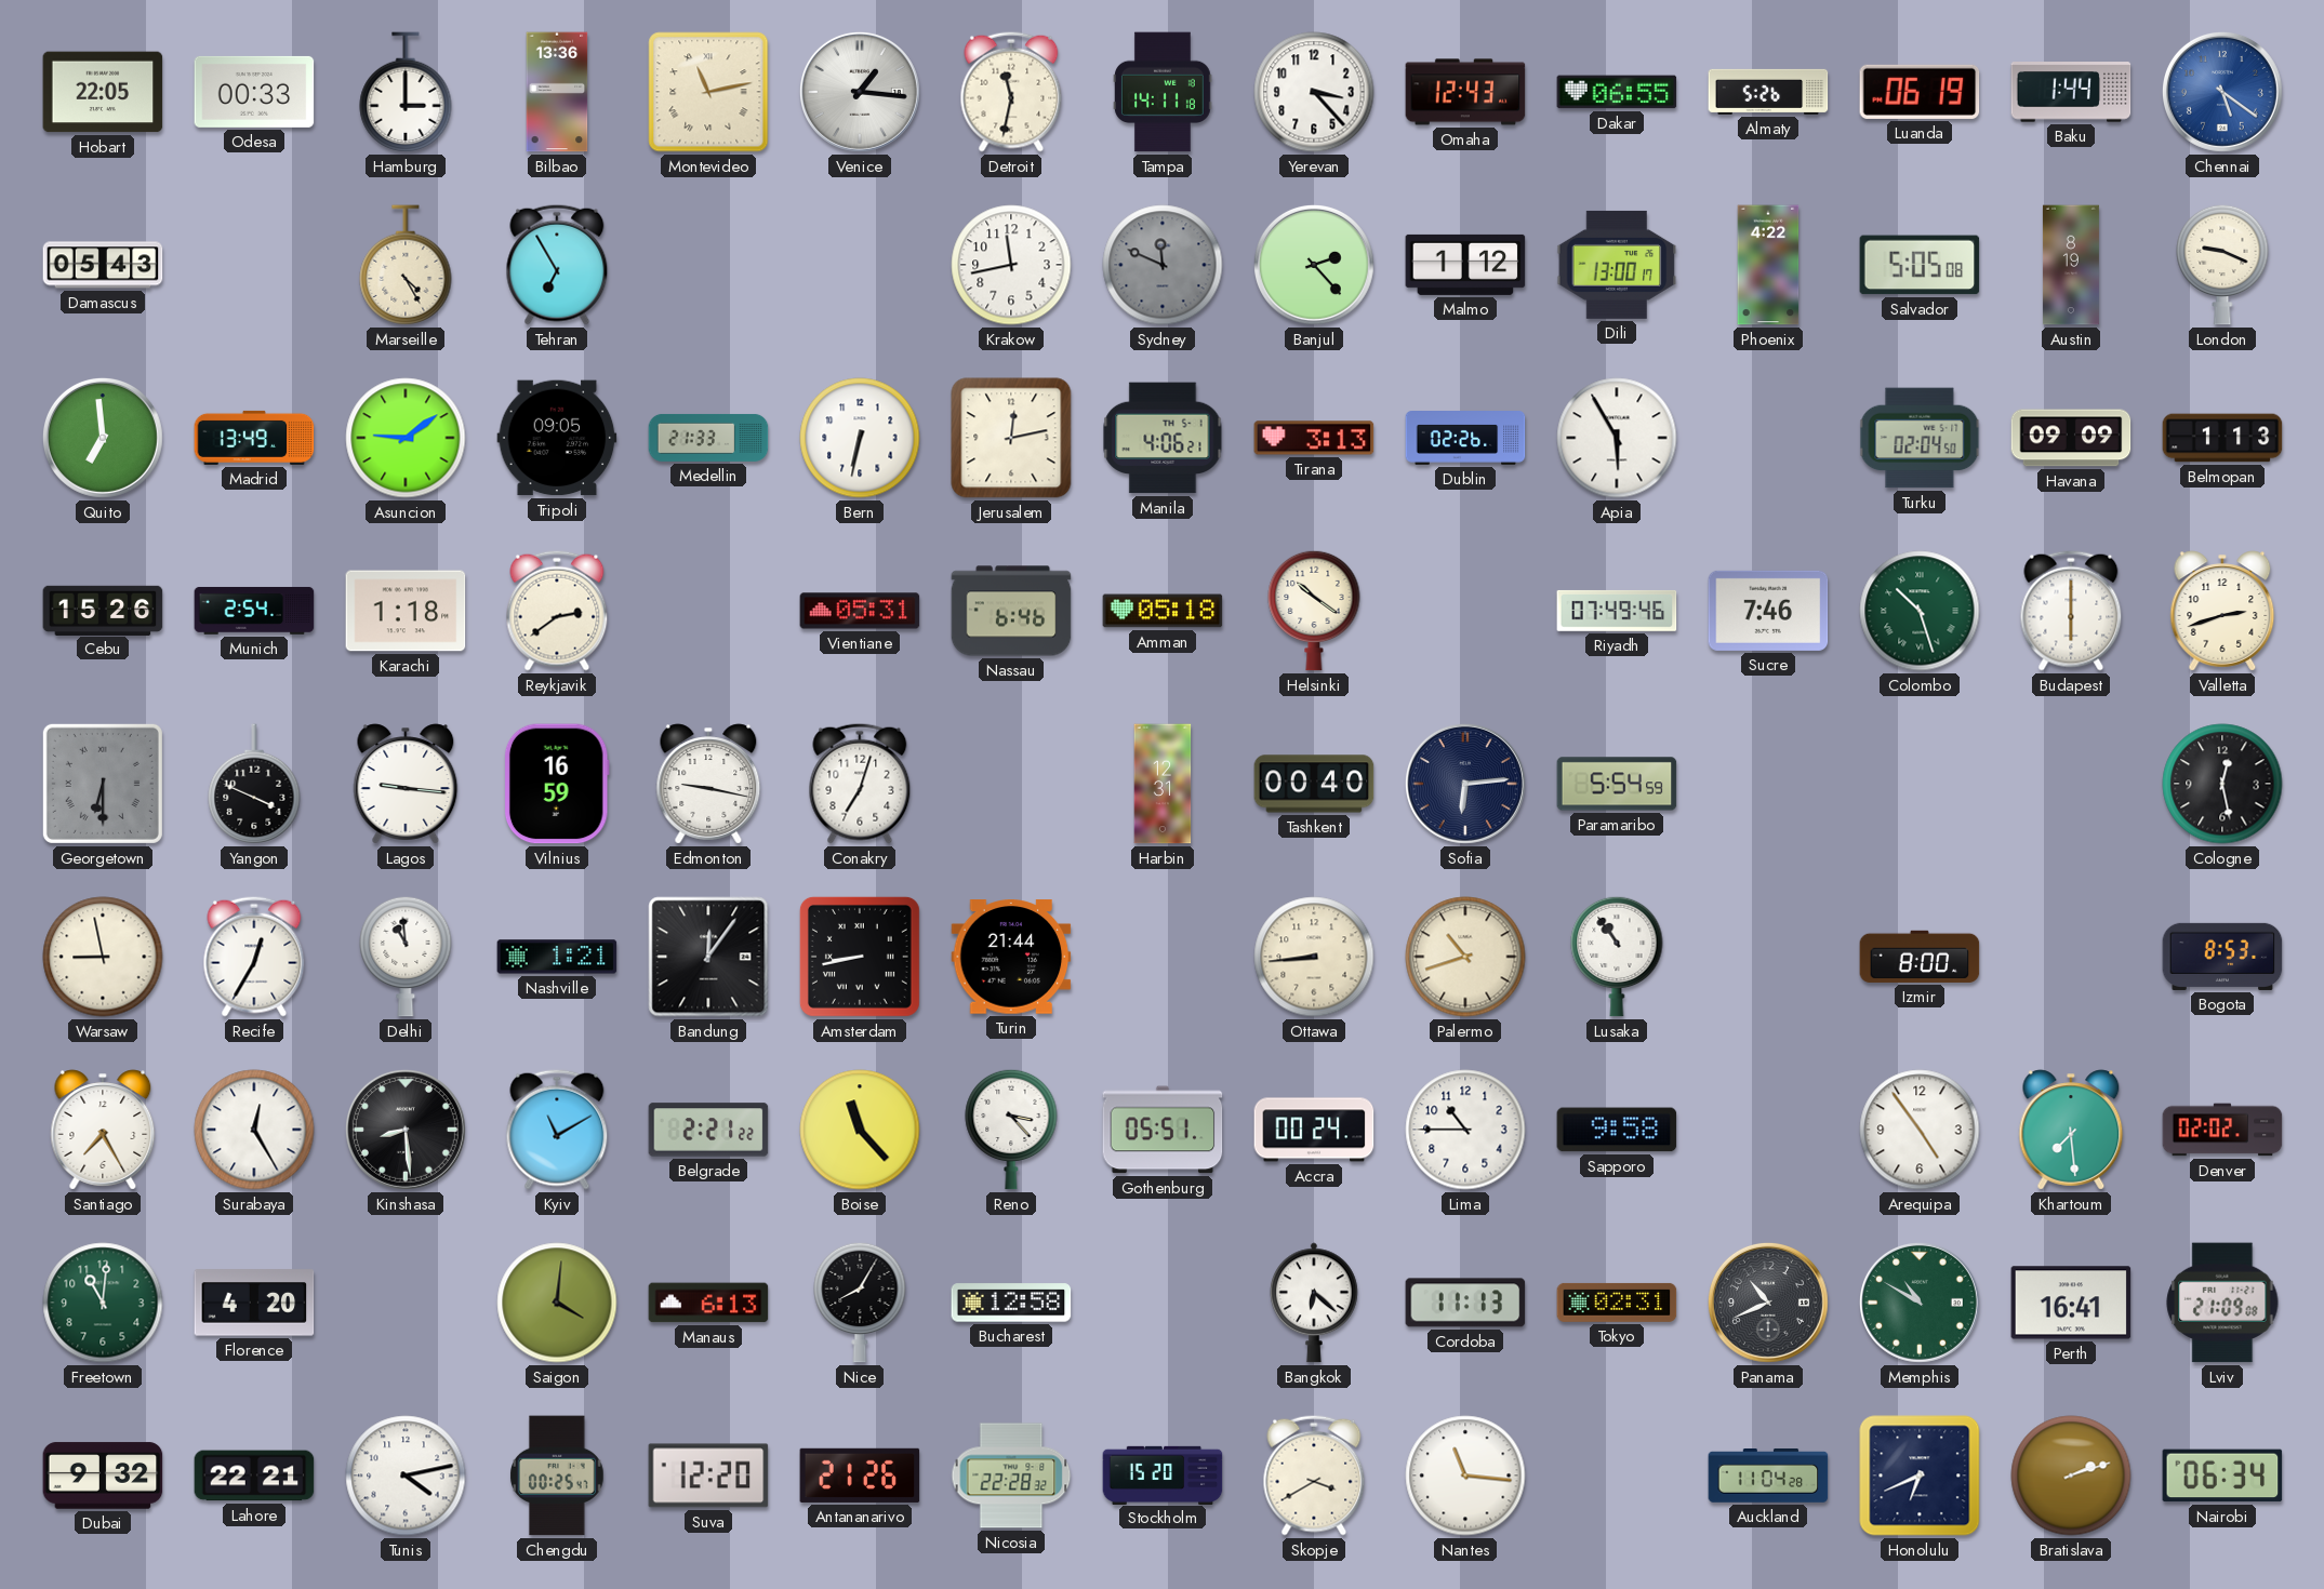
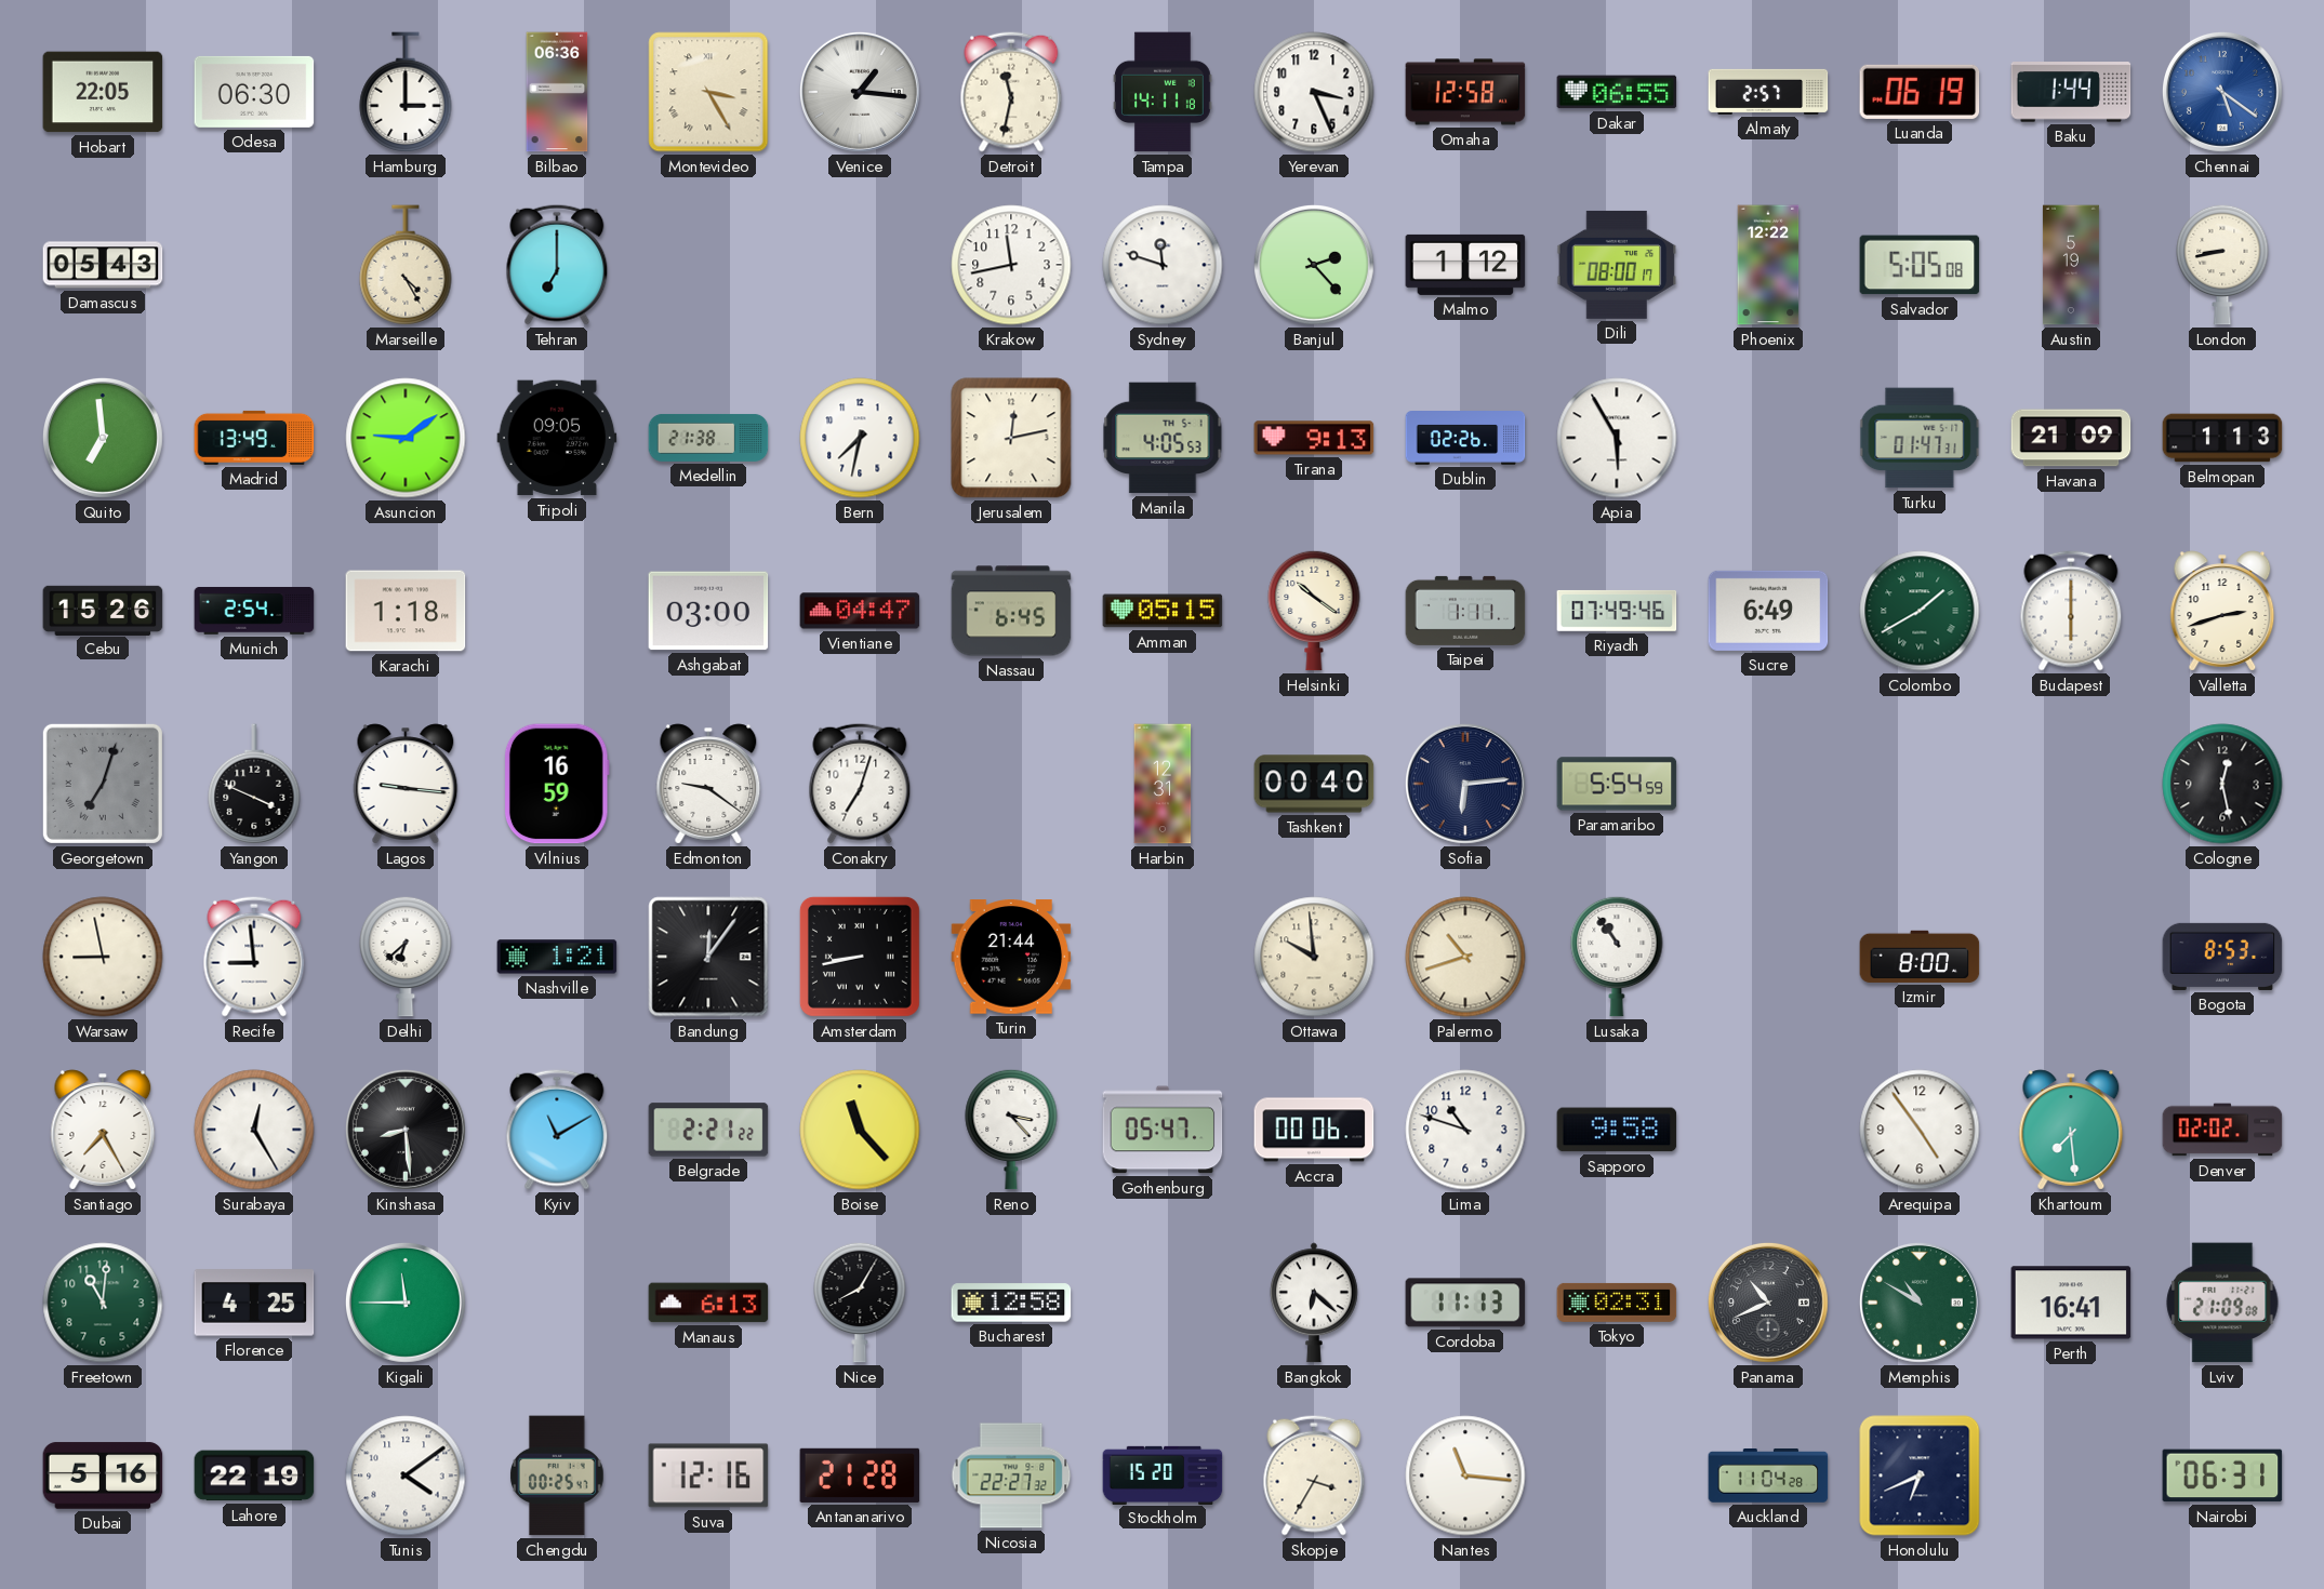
Odesa: 00:33 -> 06:30
Bilbao: 13:36 -> 06:36
Montevideo: 11:13 -> 3:25
Yerevan: 3:23 -> 3:26
Omaha: 12:43 -> 12:58
Almaty: 5:26 -> 2:57
Tehran: 6:55 -> 7:00
Sydney: 11:49 -> 11:48
Sydney dial: grey -> white
Dili: 13:00 -> 08:00
Phoenix: 4:22 -> 12:22
Austin: 8:19 -> 5:19
London: 9:19 -> 8:43
Medellin: 21:33 -> 21:38
Bern: 6:32 -> 7:32
Manila: 4:06 -> 4:05
Tirana: 3:13 -> 9:13
Turku: 02:04 -> 01:47
Havana: 09:09 -> 21:09
Reykjavik: 2:39 -> none
Ashgabat: none -> 03:00
Vientiane: 05:31 -> 04:47
Nassau: 6:46 -> 6:45
Amman: 05:18 -> 05:15
Taipei: none -> 1:11
Sucre: 7:46 -> 6:49
Colombo: 10:27 -> 1:40
Georgetown: 6:30 -> 7:03
Edmonton: 9:17 -> 9:21
Recife: 12:35 -> 8:59
Delhi: 10:59 -> 6:38
Ottawa: 8:44 -> 9:59
Gothenburg: 05:51 -> 05:47
Accra: 00:24 -> 00:06
Lima: 10:45 -> 10:48
Florence: 4:20 -> 4:25
Kigali: none -> 11:45
Saigon: 4:01 -> none
Dubai: 9:32 -> 5:16
Lahore: 22:21 -> 22:19
Tunis: 4:13 -> 4:09
Suva: 12:20 -> 12:16
Antananarivo: 21:26 -> 21:28
Nicosia: 22:28 -> 22:27
Skopje: 3:40 -> 3:35
Bratislava: 2:12 -> none
Nairobi: 06:34 -> 06:31
